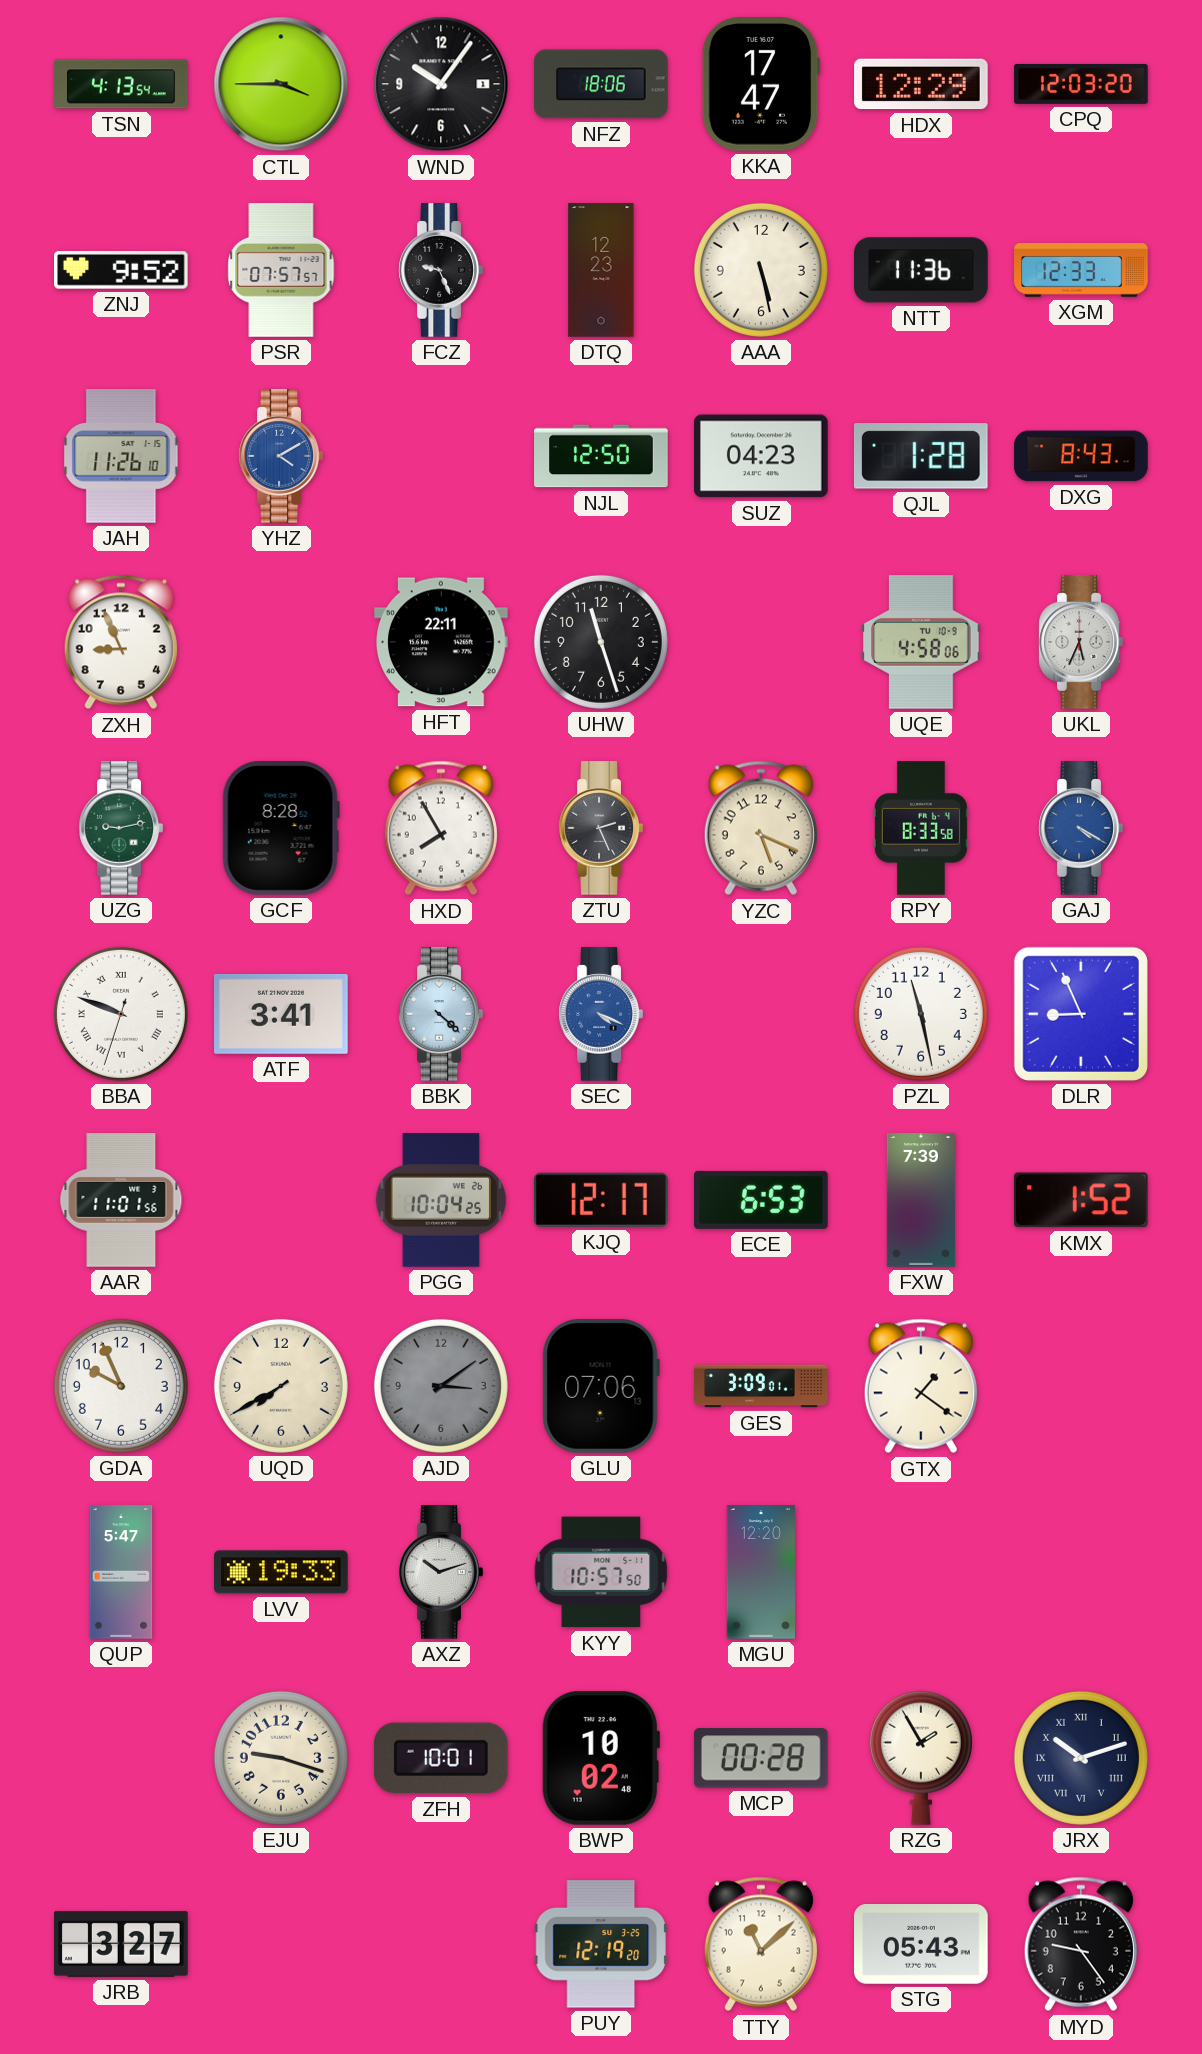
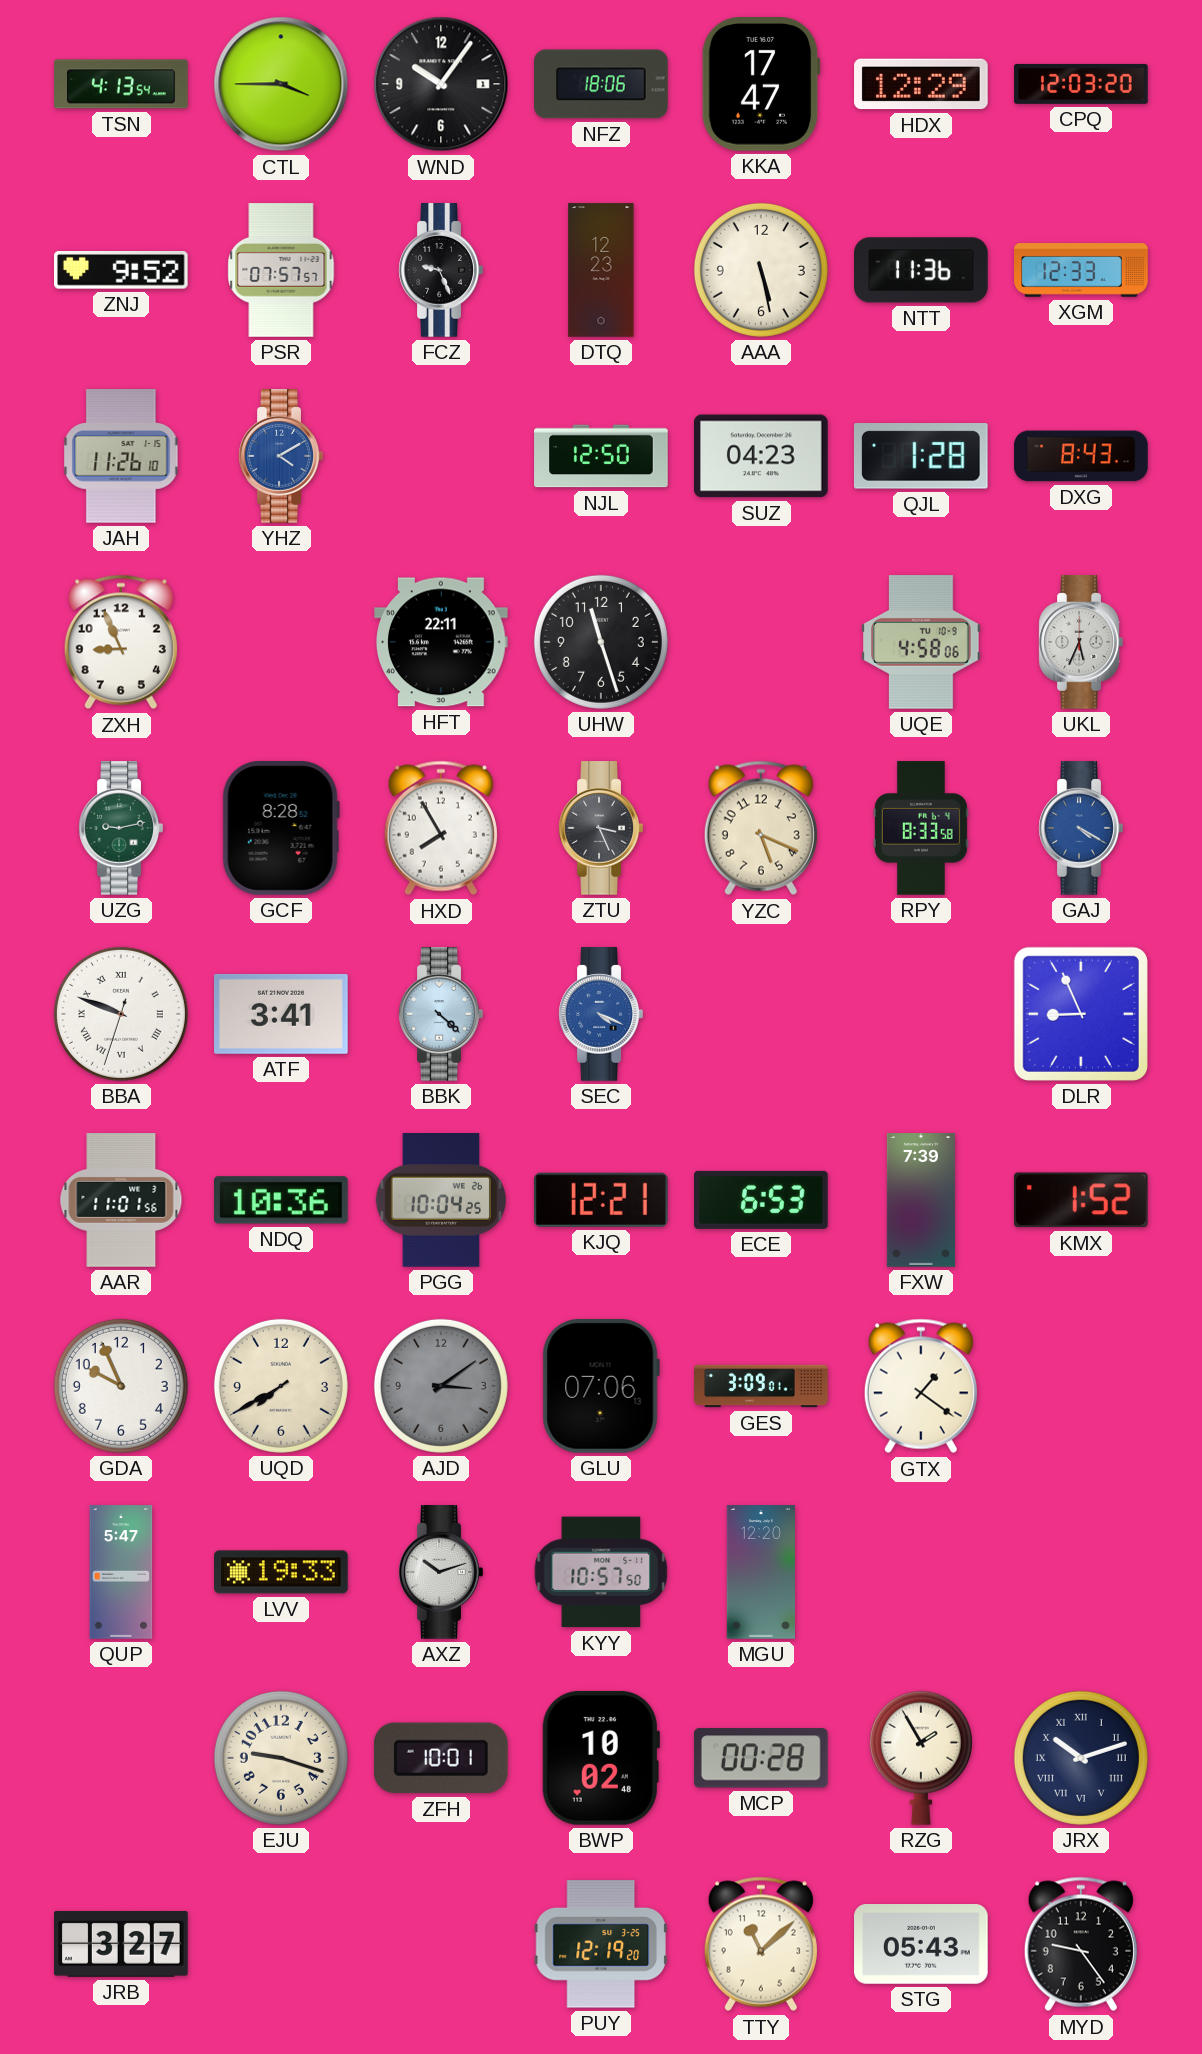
ZTU: 2:26 -> 3:26
PZL: 11:28 -> none
NDQ: none -> 10:36
KJQ: 12:17 -> 12:21
